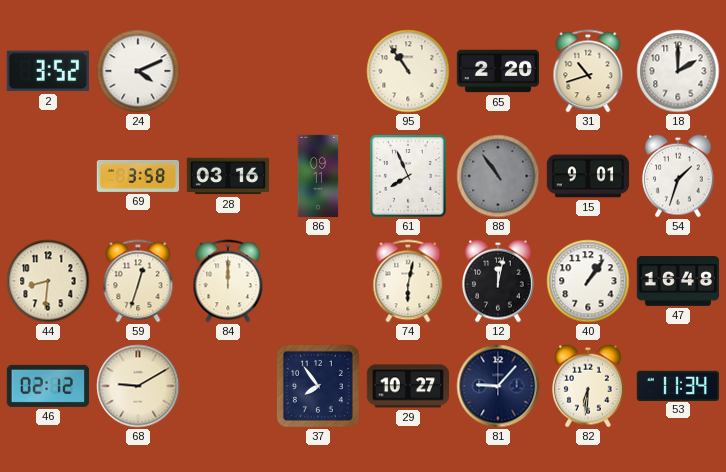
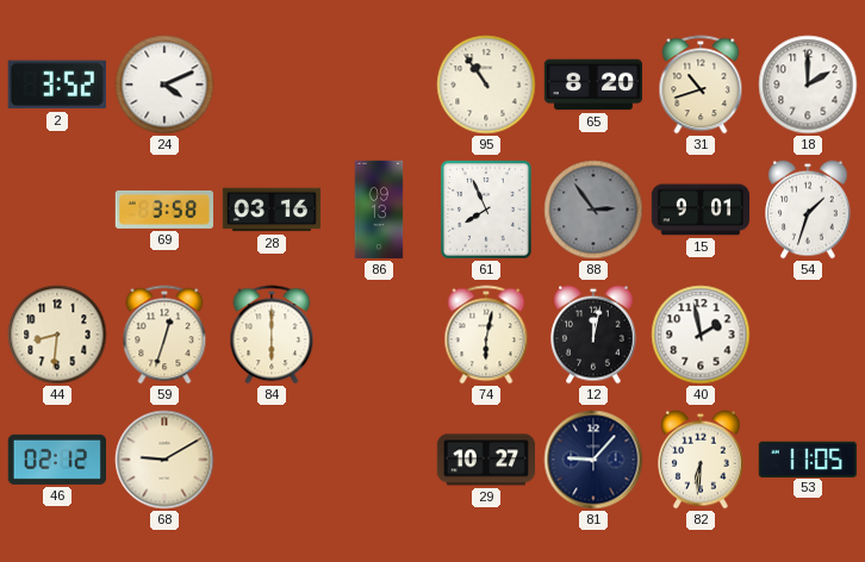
65: 2:20 -> 8:20
86: 09:11 -> 09:13
88: 10:54 -> 2:54
84: 12:00 -> 6:00
40: 1:06 -> 1:58
47: 16:48 -> none
37: 7:54 -> none
53: 11:34 -> 11:05
